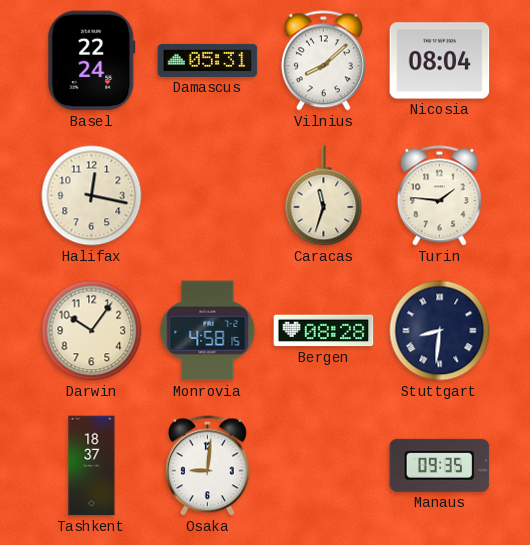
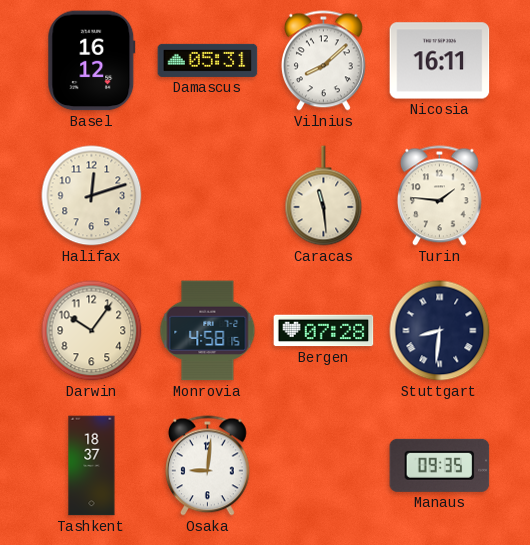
Basel: 22:24 -> 16:12
Nicosia: 08:04 -> 16:11
Halifax: 12:17 -> 12:12
Caracas: 11:33 -> 11:29
Bergen: 08:28 -> 07:28
